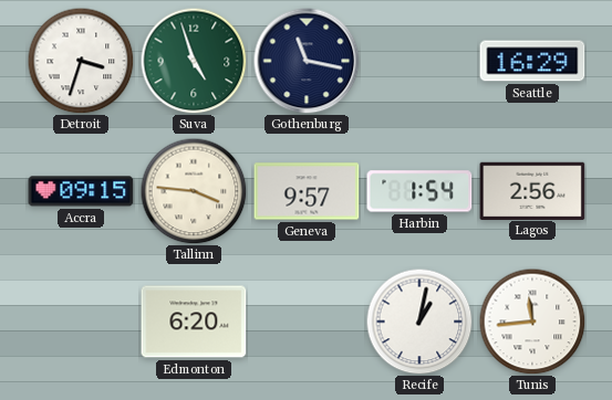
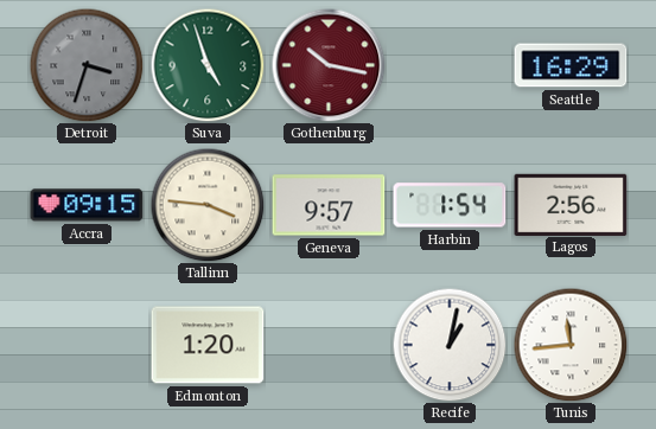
Detroit dial: white -> grey
Gothenburg: 11:17 -> 10:17
Gothenburg dial: navy -> burgundy
Edmonton: 6:20 -> 1:20
